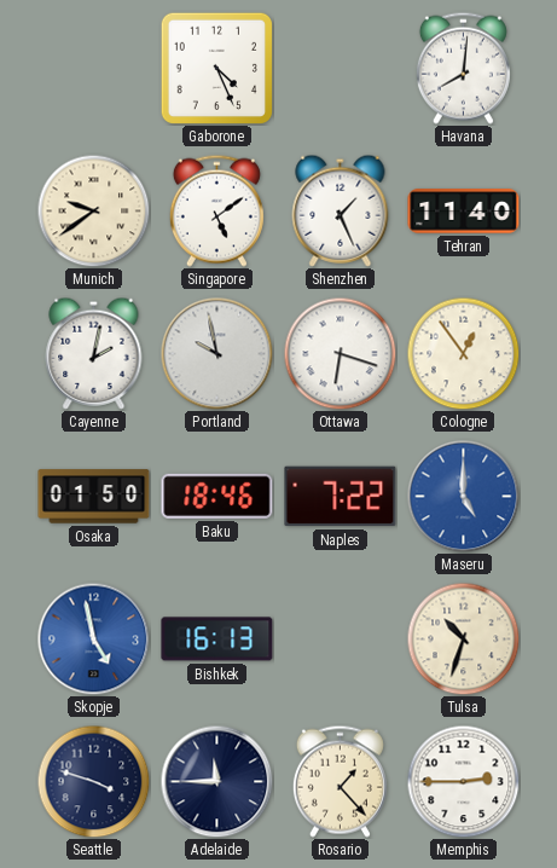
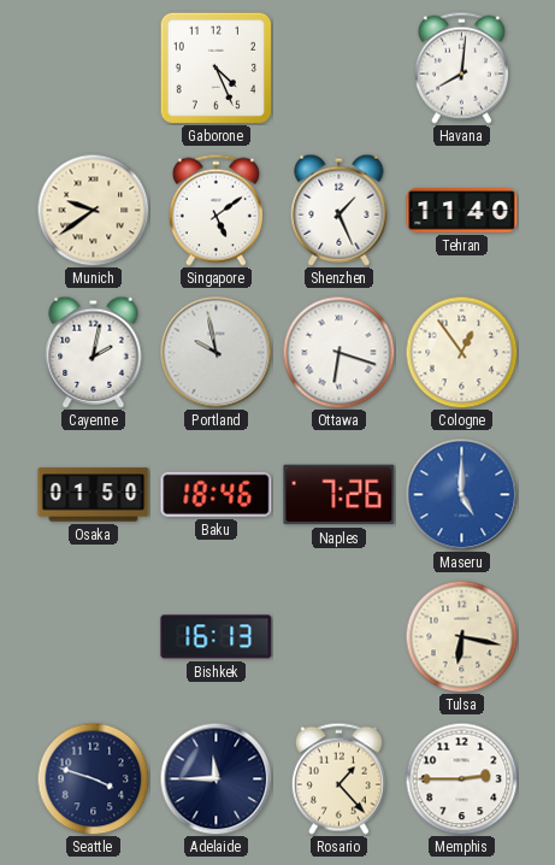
Naples: 7:22 -> 7:26
Skopje: 4:58 -> none
Tulsa: 10:33 -> 6:17
